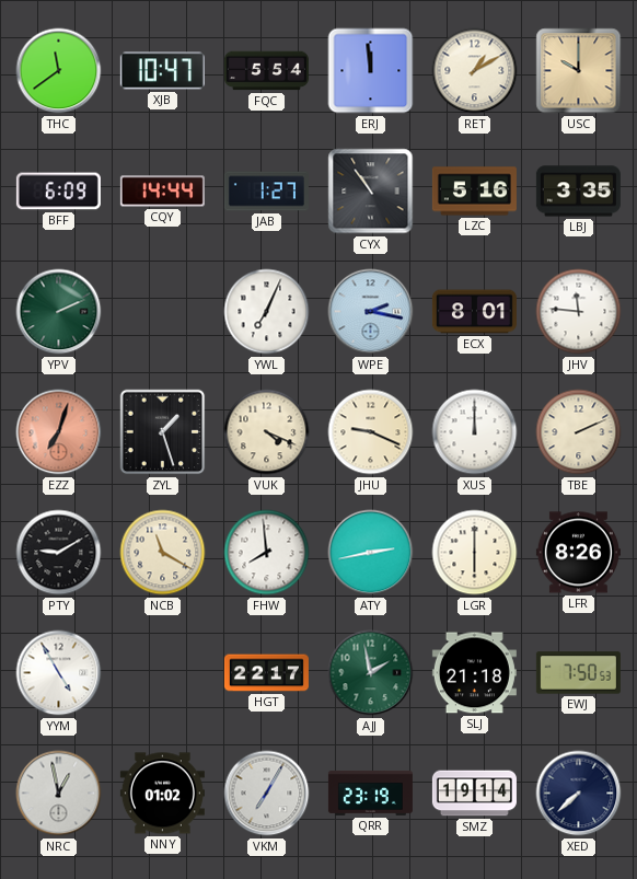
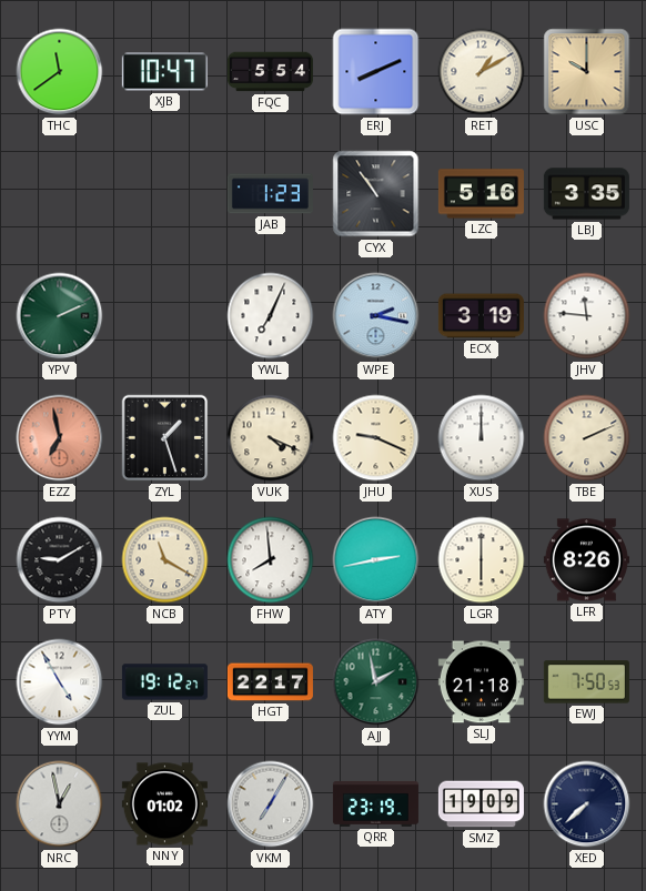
ERJ: 11:59 -> 8:11
BFF: 6:09 -> none
CQY: 14:44 -> none
JAB: 1:27 -> 1:23
ECX: 8:01 -> 3:19
EZZ: 7:03 -> 6:58
ZUL: none -> 19:12
SMZ: 19:14 -> 19:09
